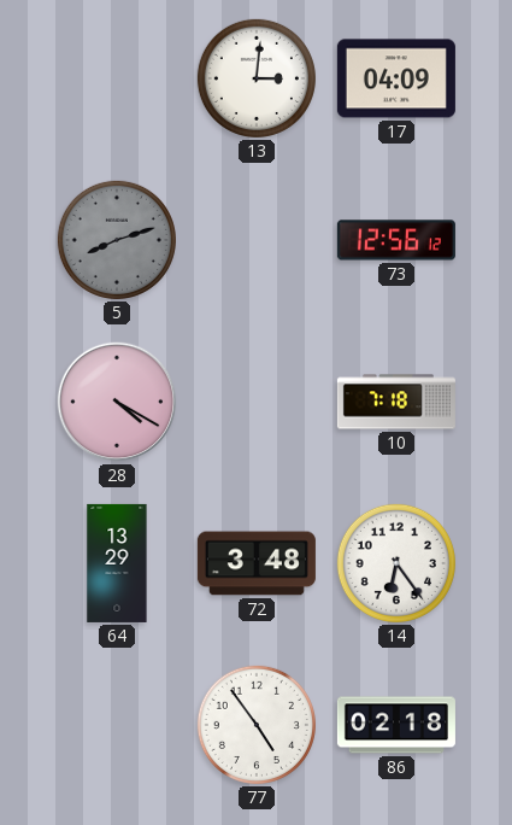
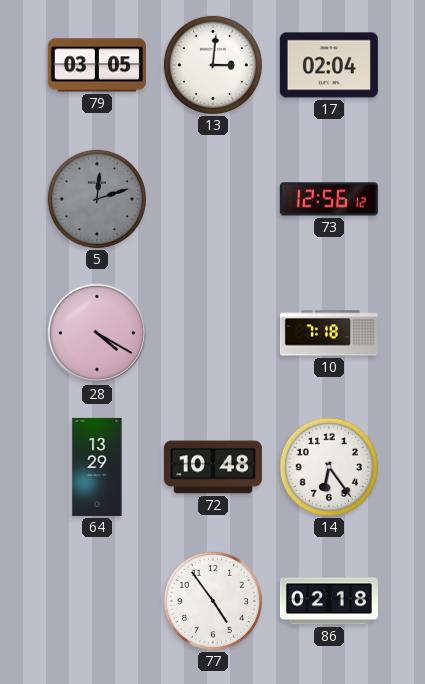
79: none -> 03:05
17: 04:09 -> 02:04
5: 8:12 -> 12:12
72: 3:48 -> 10:48
